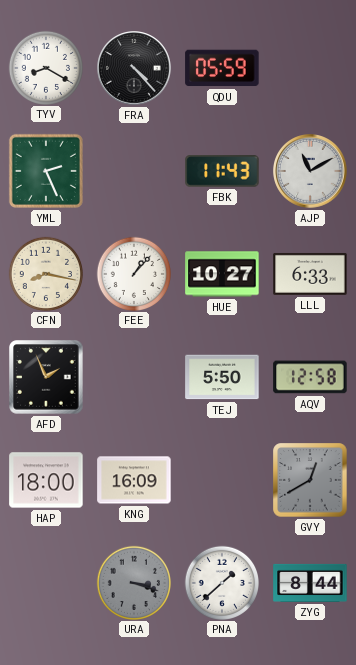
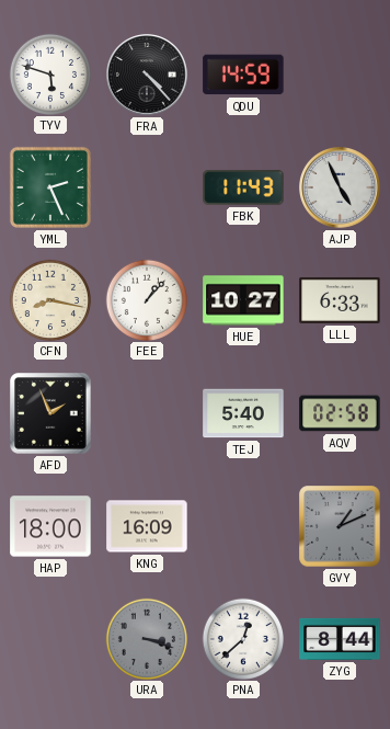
TYV: 8:20 -> 5:48
QDU: 05:59 -> 14:59
AJP: 11:10 -> 4:56
TEJ: 5:50 -> 5:40
AQV: 12:58 -> 02:58
GVY: 12:40 -> 1:11
PNA: 1:38 -> 12:38
